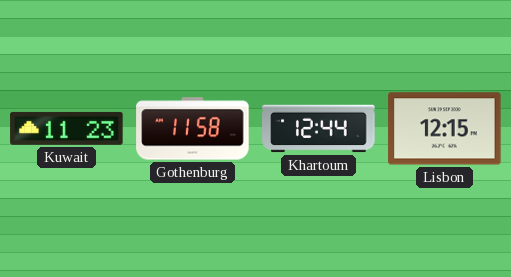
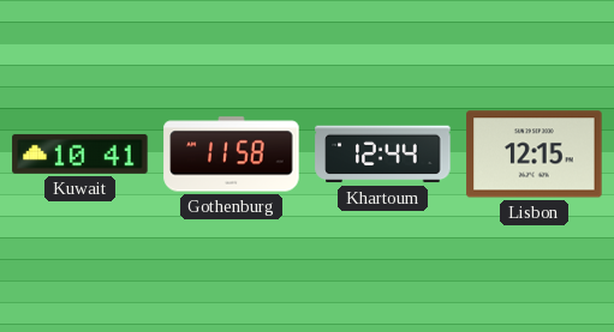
Kuwait: 11:23 -> 10:41
